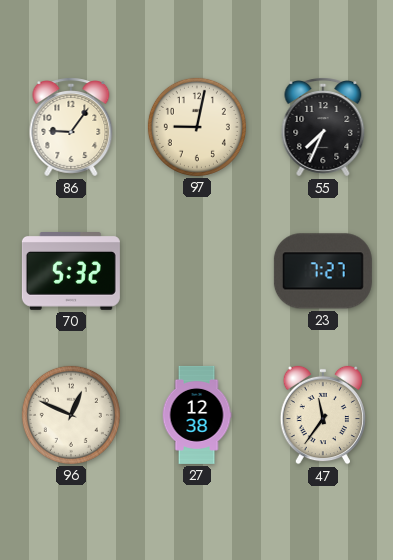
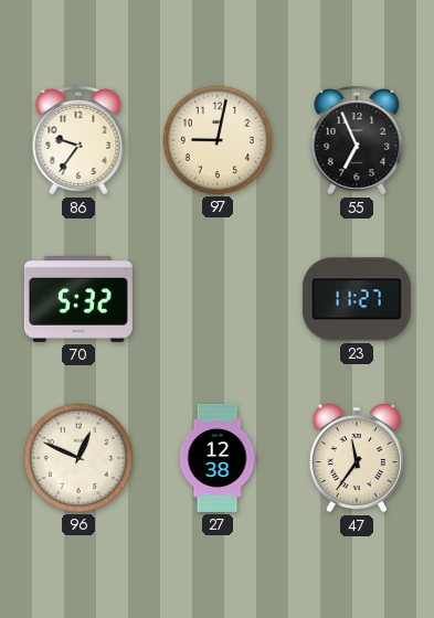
86: 9:06 -> 9:36
55: 7:34 -> 6:56
23: 7:27 -> 11:27
